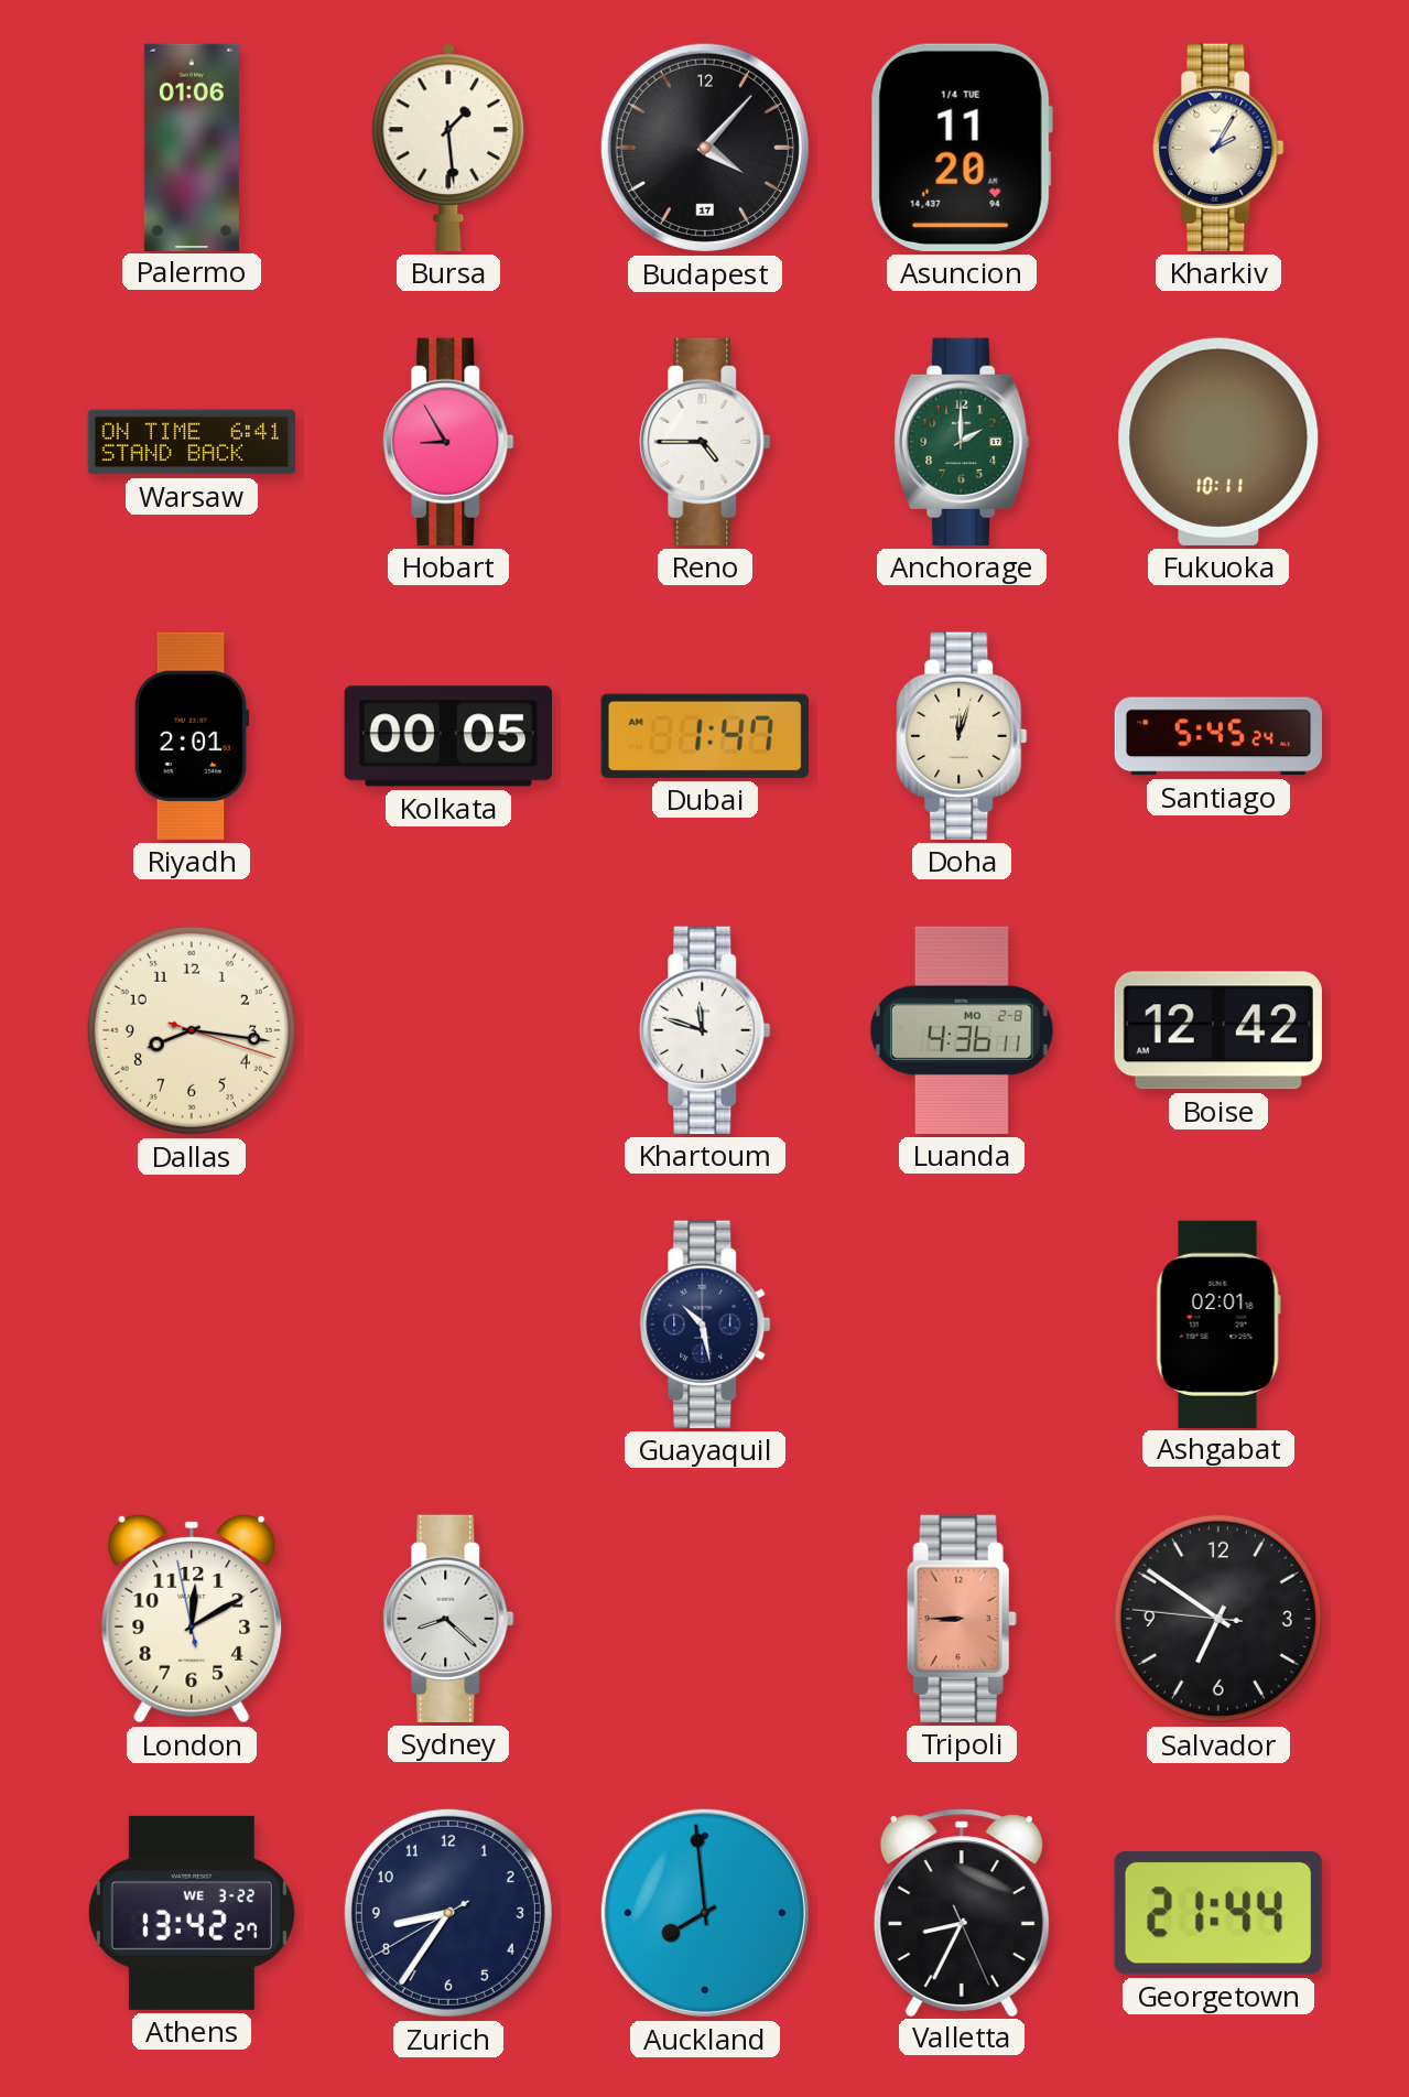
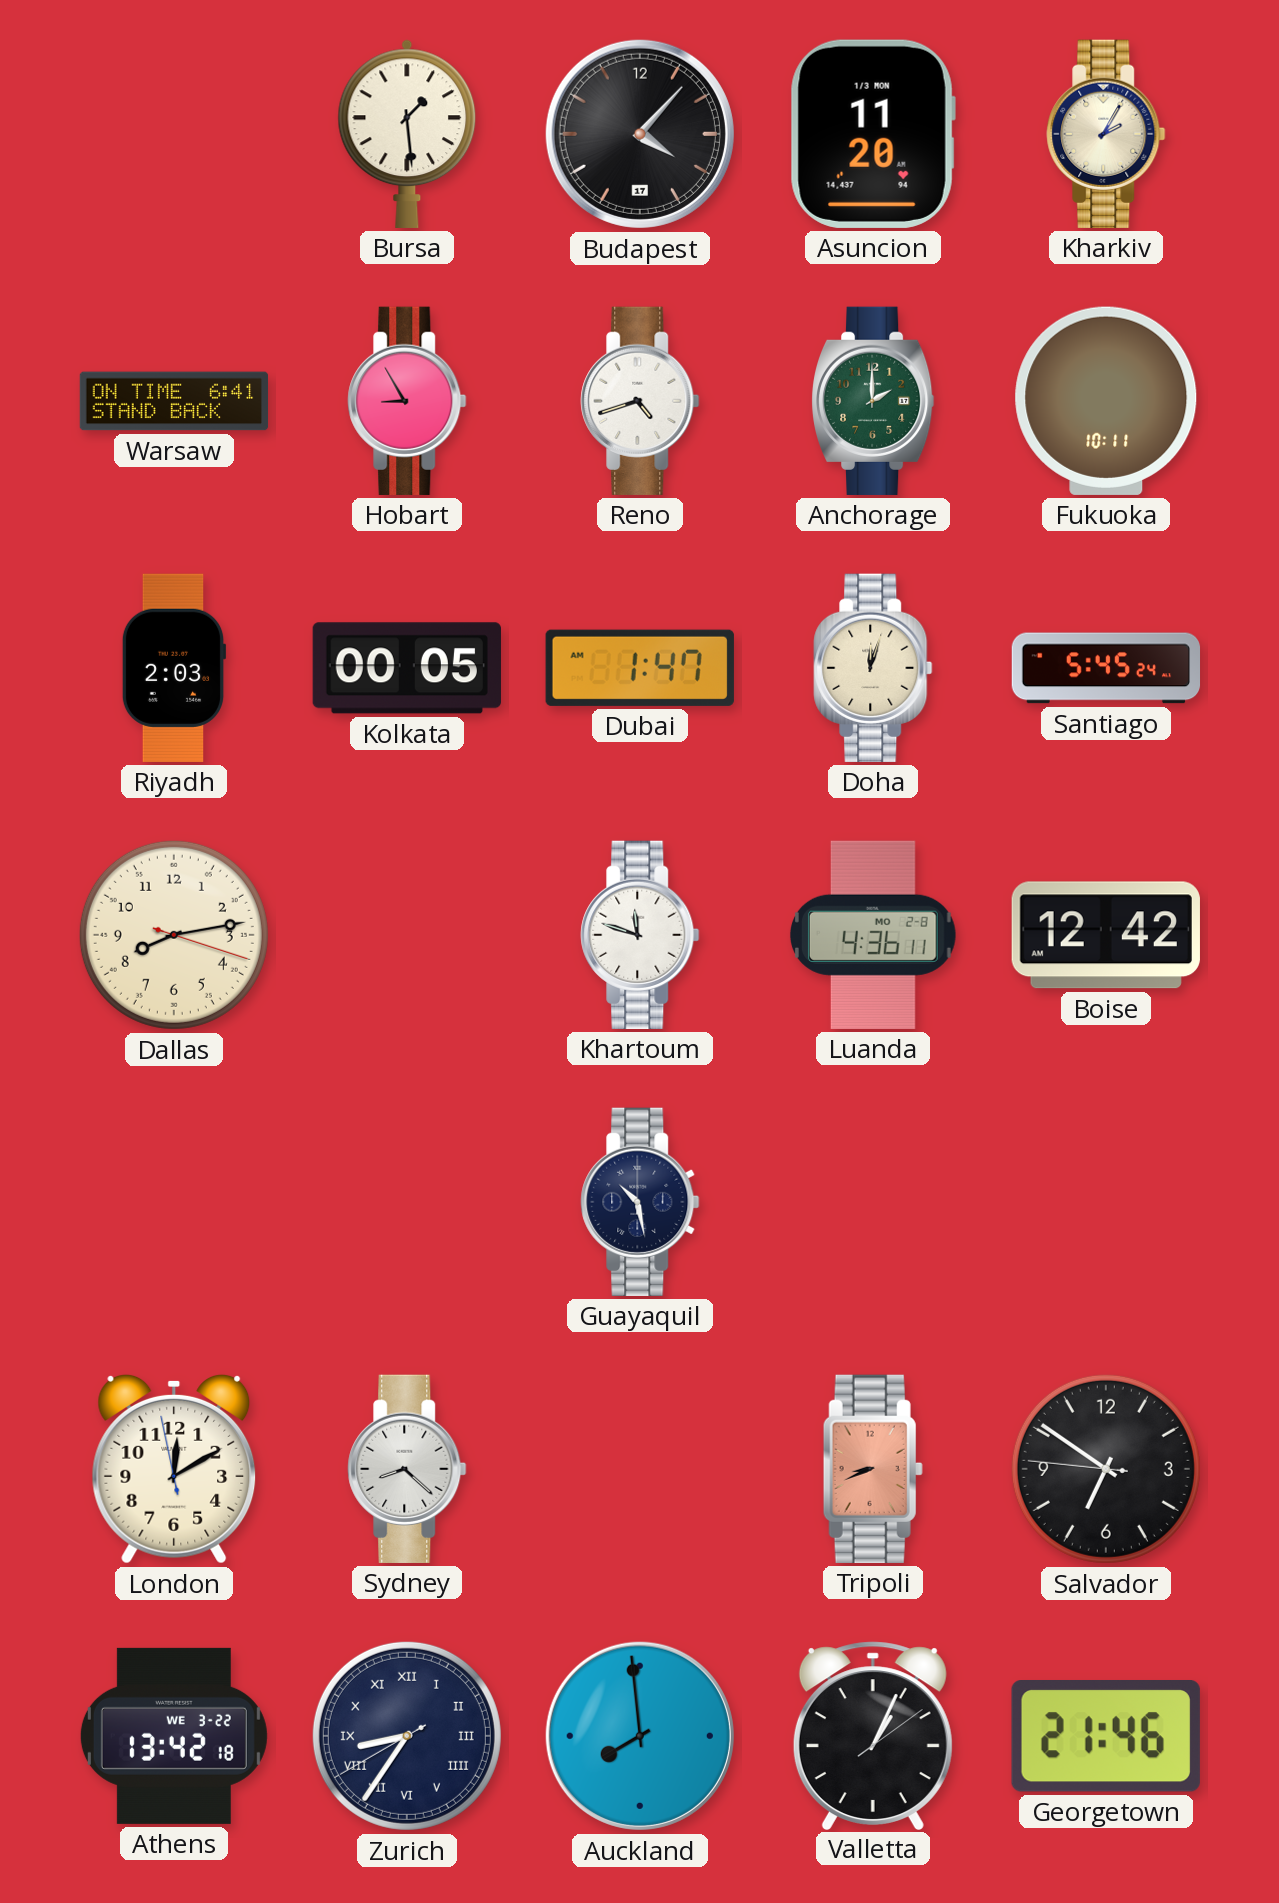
Palermo: 01:06 -> none
Asuncion date: 1/4 TUE -> 1/3 MON
Reno: 4:45 -> 4:42
Riyadh: 2:01 -> 2:03
Dallas: 8:16 -> 8:13
Ashgabat: 02:01 -> none
Tripoli: 8:45 -> 8:41
Athens: 13:42:27 -> 13:42:18
Zurich numerals: Arabic -> Roman
Valletta: 8:34 -> 1:04
Georgetown: 21:44 -> 21:46
